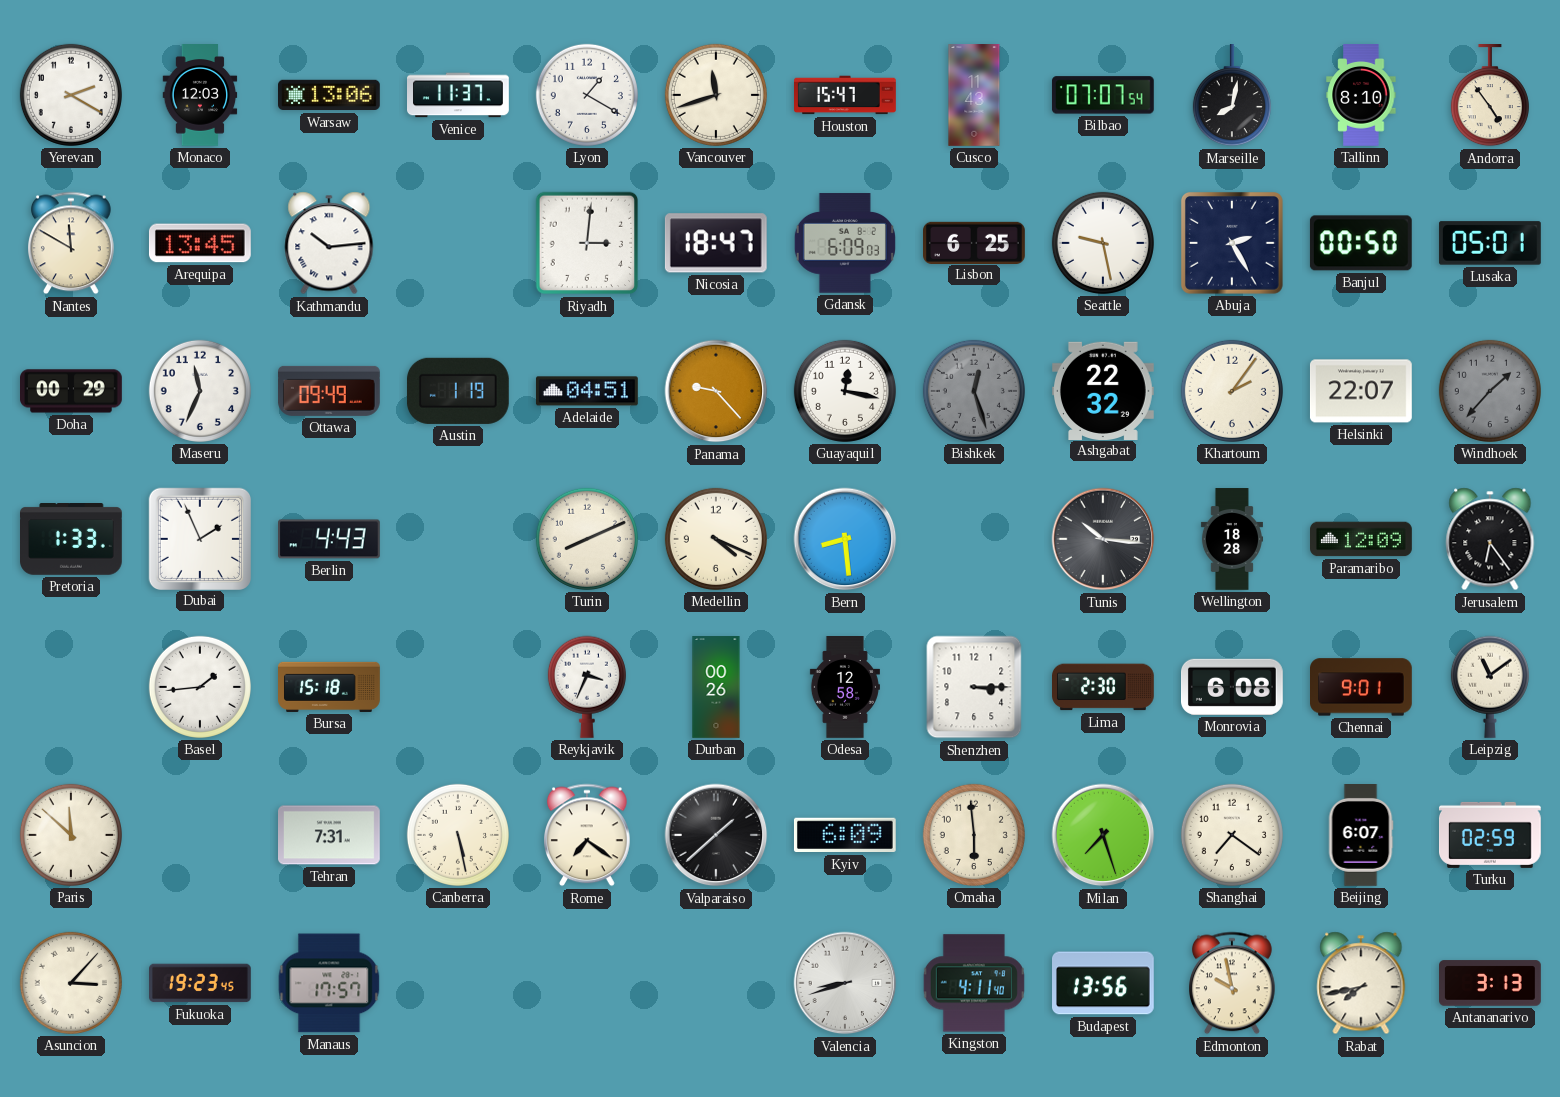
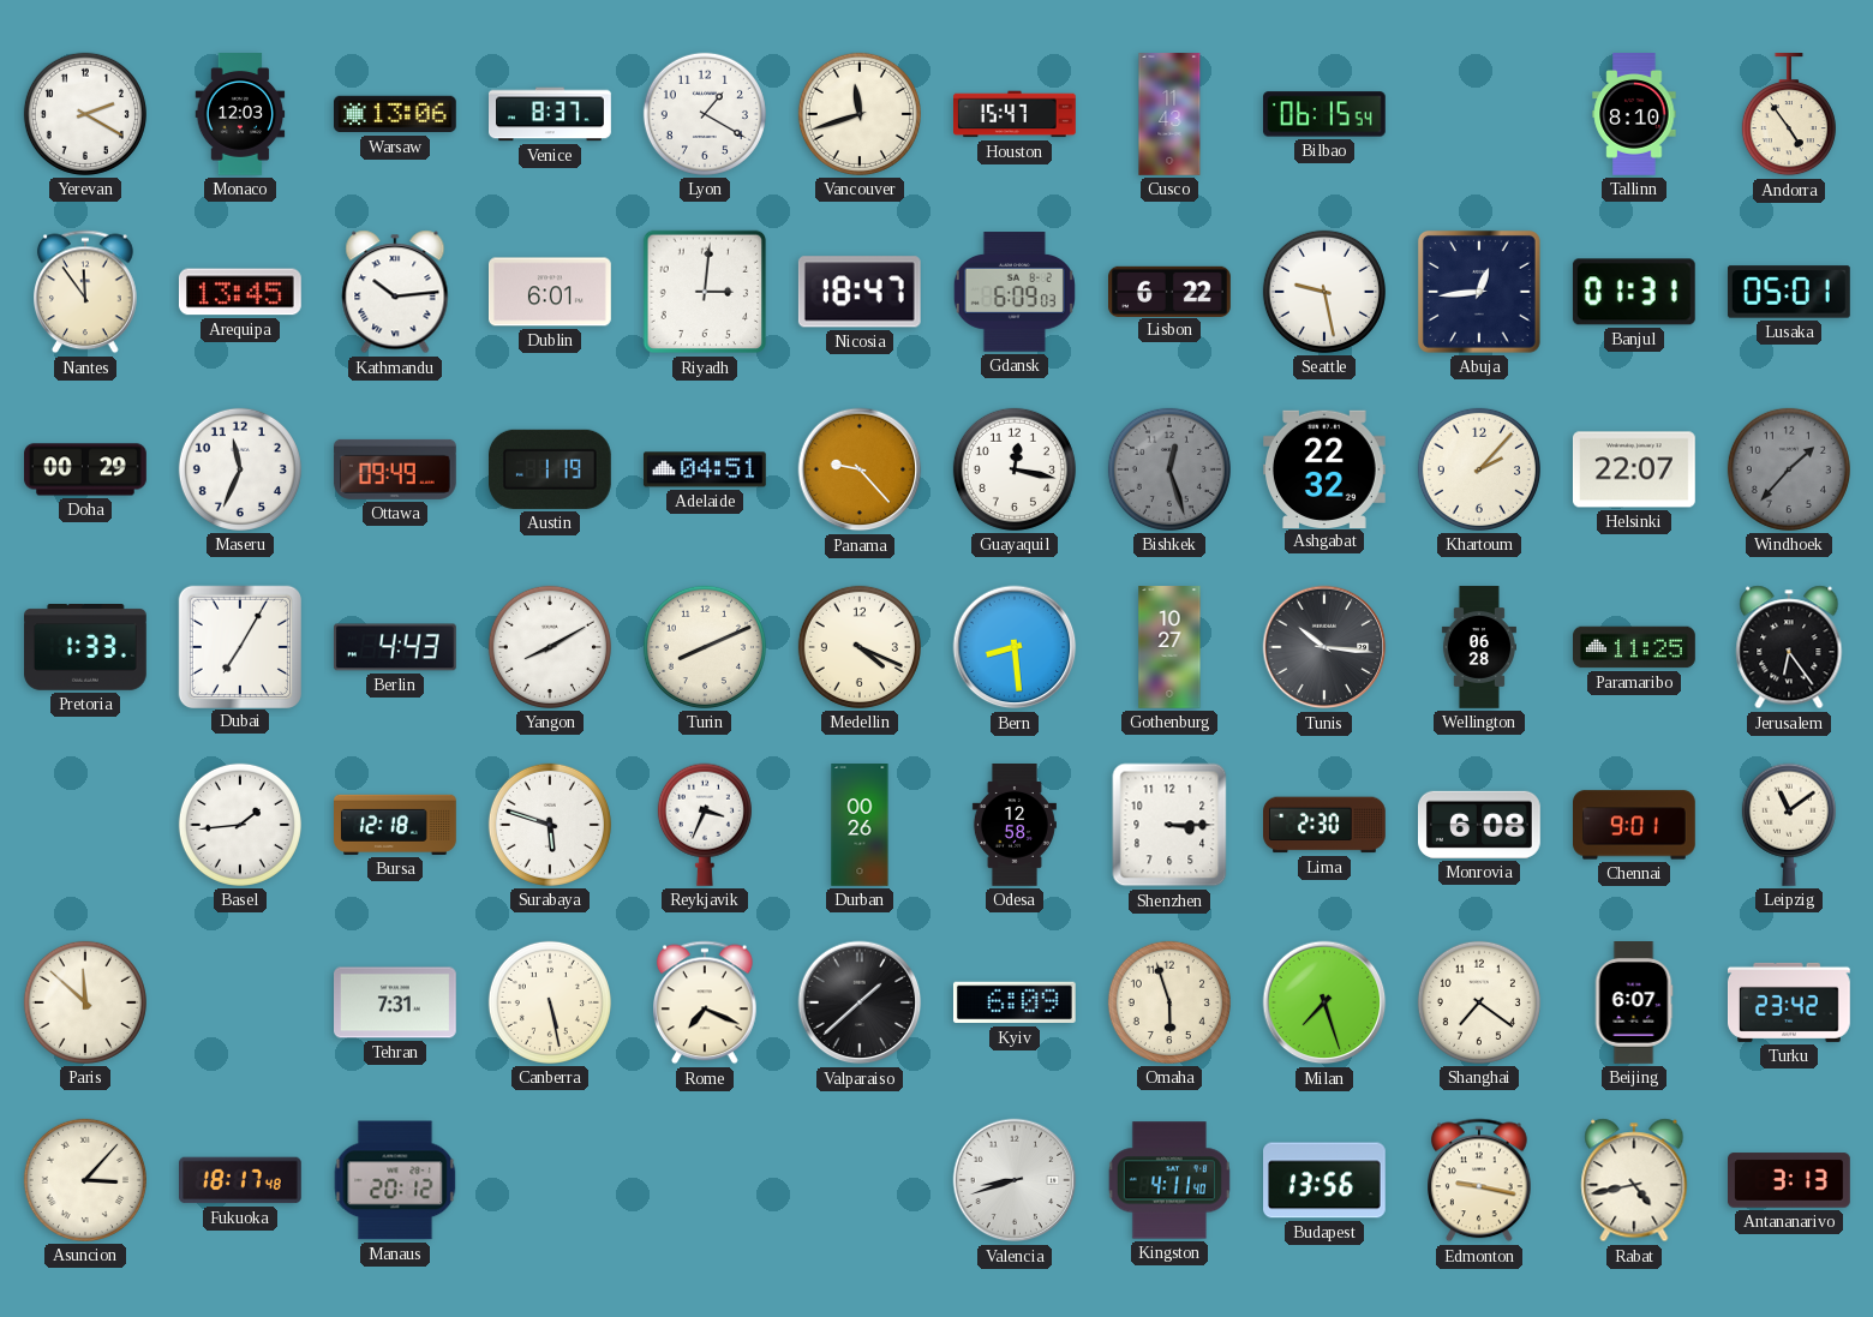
Venice: 11:37 -> 8:37
Bilbao: 07:07 -> 06:15
Marseille: 8:02 -> none
Nantes: 11:50 -> 11:54
Dublin: none -> 6:01
Lisbon: 6:25 -> 6:22
Abuja: 2:25 -> 12:44
Banjul: 00:50 -> 01:31
Khartoum: 2:06 -> 2:07
Dubai: 1:56 -> 7:05
Yangon: none -> 8:10
Gothenburg: none -> 10:27
Wellington: 18:28 -> 06:28
Paramaribo: 12:09 -> 11:25
Bursa: 15:18 -> 12:18
Surabaya: none -> 5:48
Rome: 7:21 -> 7:19
Omaha: 5:59 -> 5:57
Turku: 02:59 -> 23:42
Fukuoka: 19:23 -> 18:17
Manaus: 17:57 -> 20:12
Edmonton: 9:58 -> 9:17
Rabat: 7:43 -> 4:43
